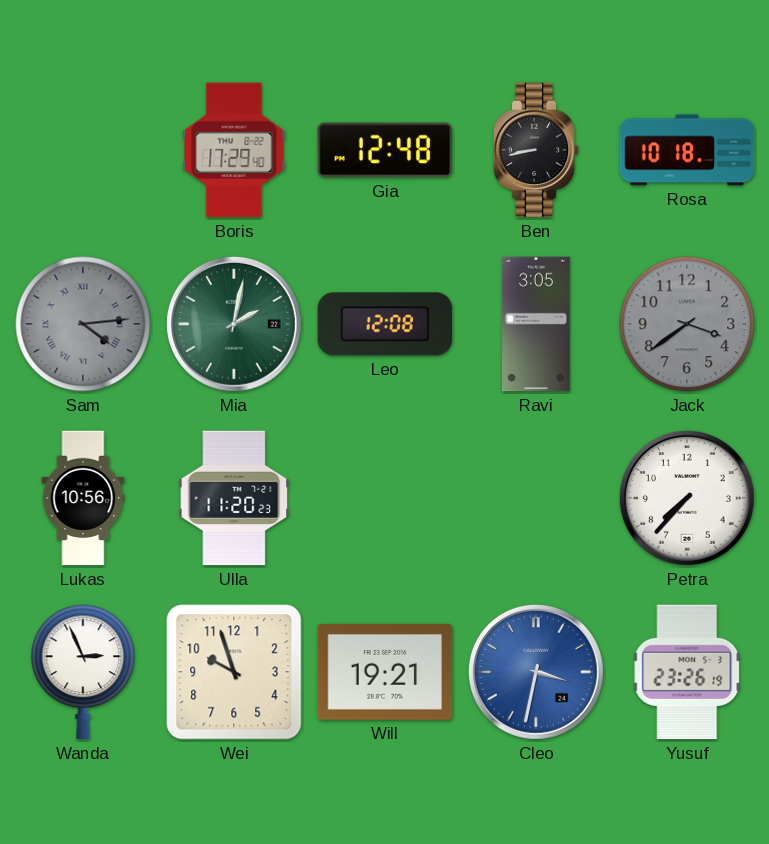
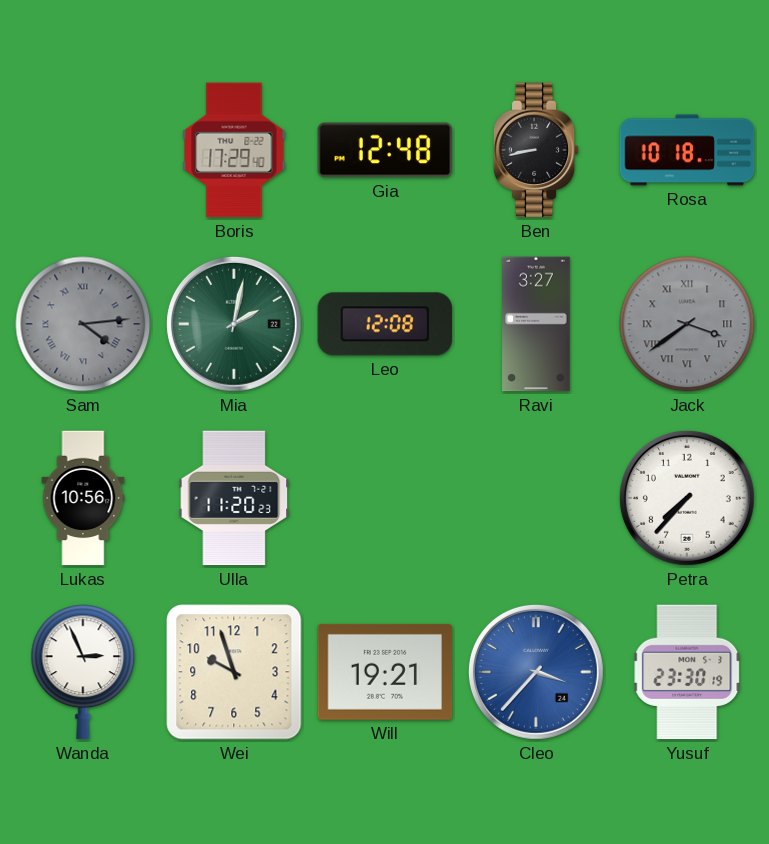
Ravi: 3:05 -> 3:27
Jack numerals: Arabic -> Roman
Cleo: 3:32 -> 3:37
Yusuf: 23:26 -> 23:30
